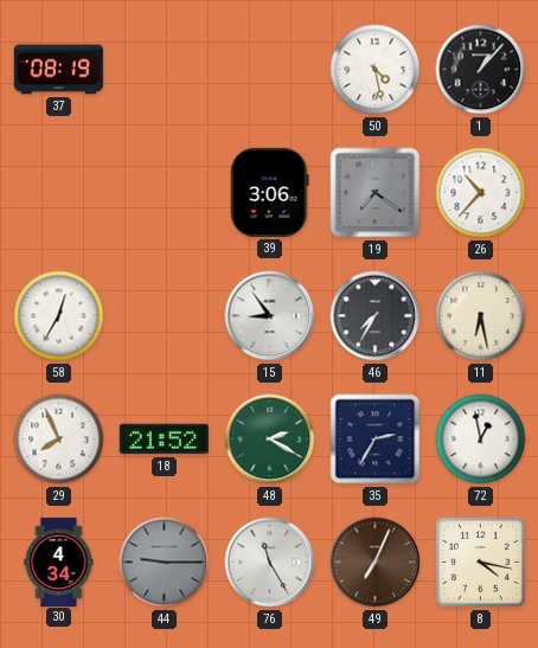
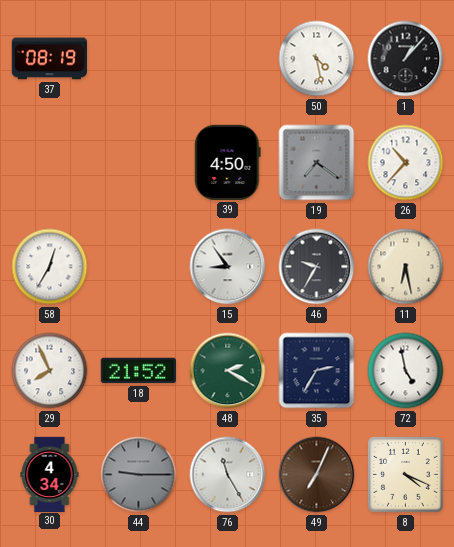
39: 3:06 -> 4:50
46: 7:35 -> 9:35
72: 12:58 -> 4:58
8: 4:17 -> 4:19
